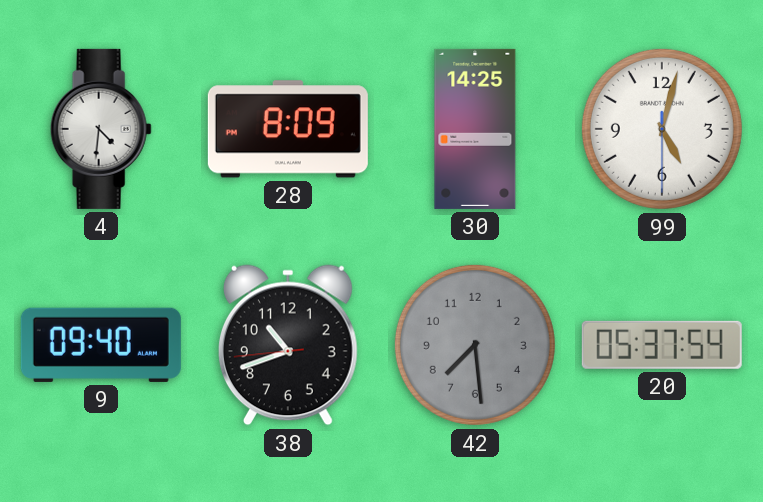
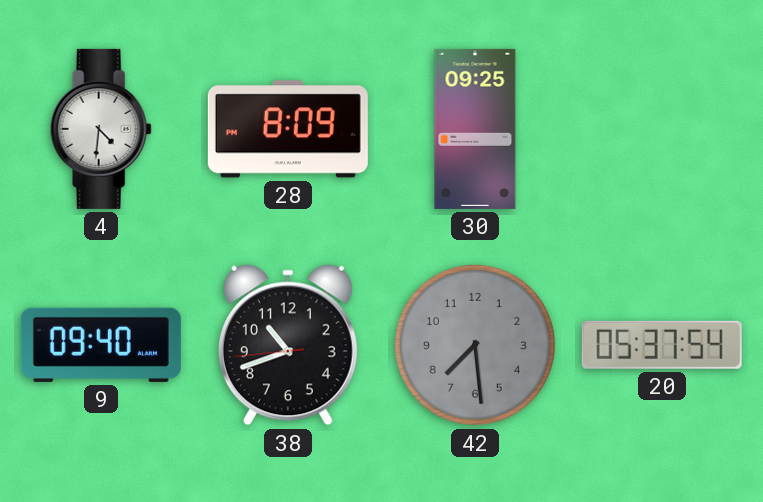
30: 14:25 -> 09:25
99: 5:02 -> none
